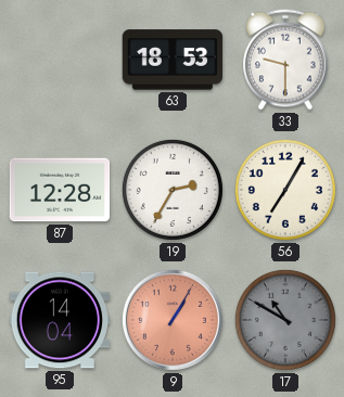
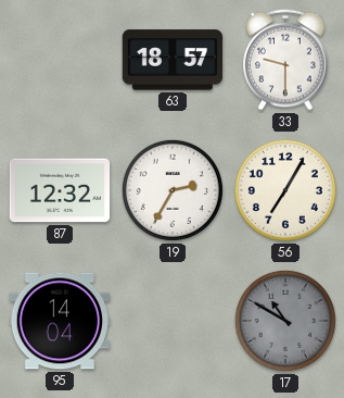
63: 18:53 -> 18:57
87: 12:28 -> 12:32
9: 1:05 -> none
